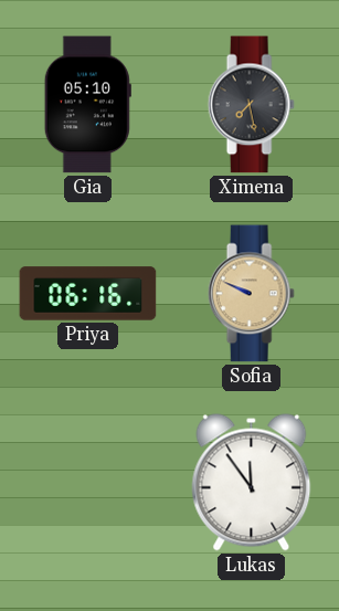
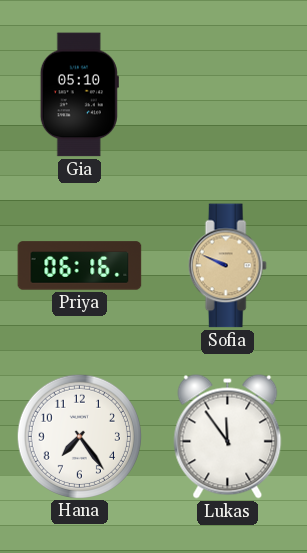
Ximena: 7:28 -> none
Hana: none -> 7:24
